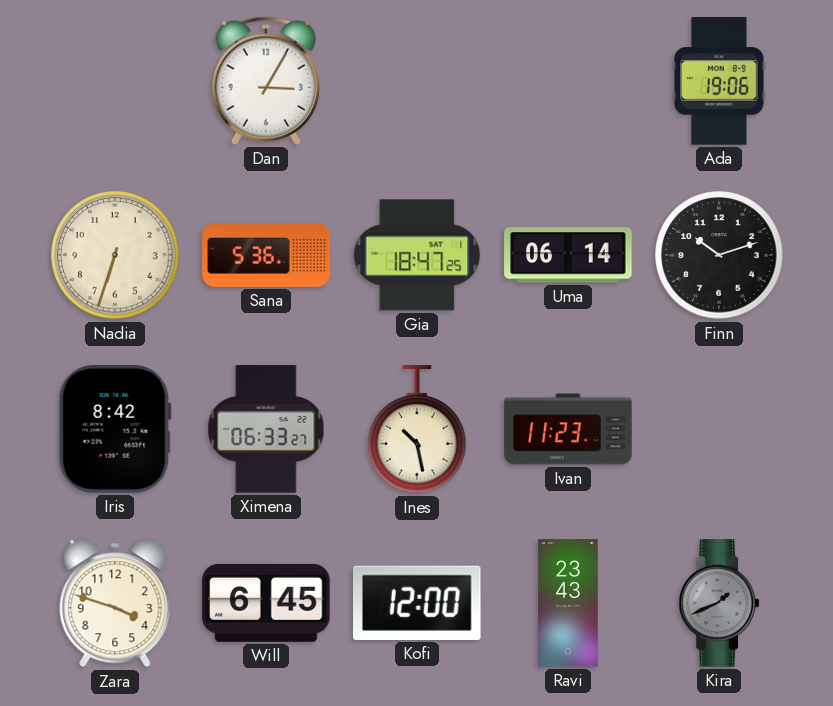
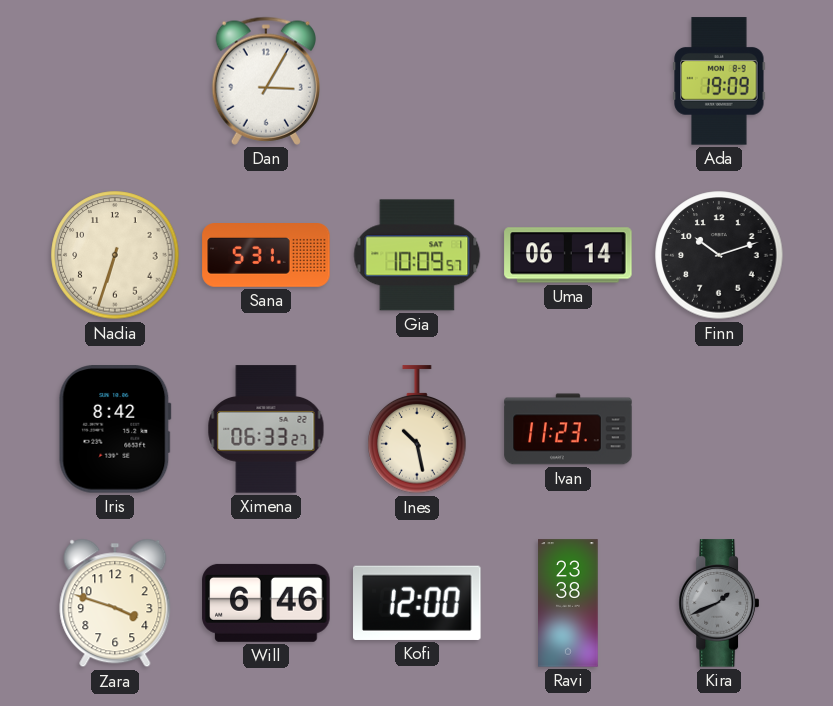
Ada: 19:06 -> 19:09
Sana: 5:36 -> 5:31
Gia: 18:47 -> 10:09
Will: 6:45 -> 6:46
Ravi: 23:43 -> 23:38
